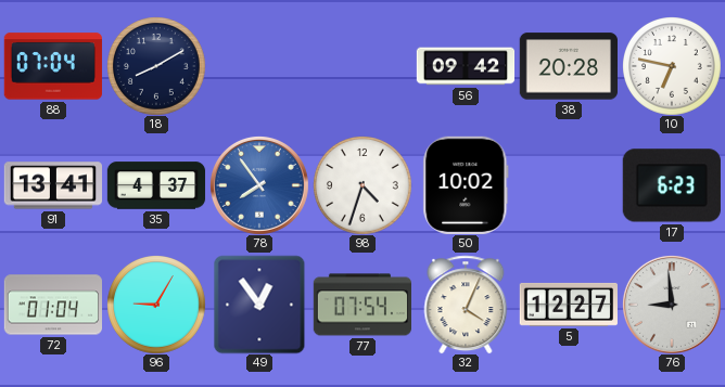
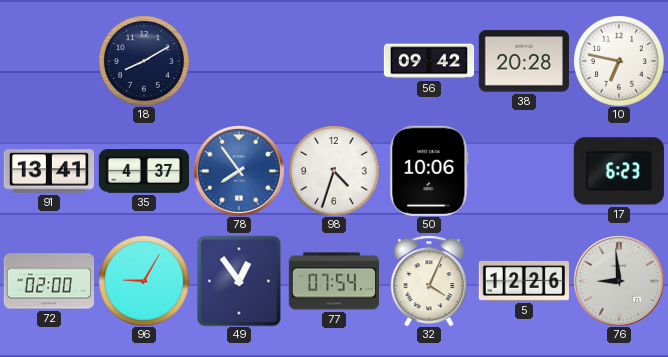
88: 07:04 -> none
50: 10:02 -> 10:06
72: 01:04 -> 02:00
5: 12:27 -> 12:26
